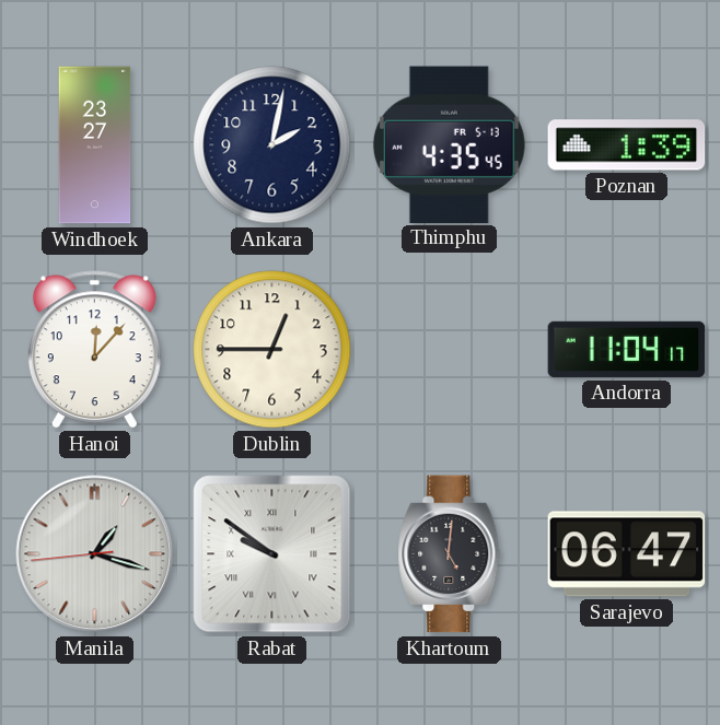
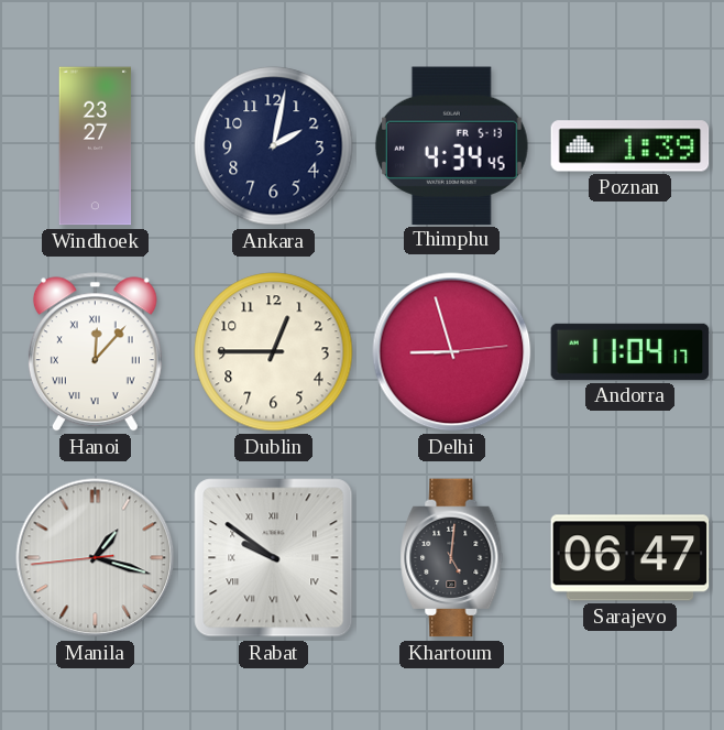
Thimphu: 4:35 -> 4:34
Hanoi numerals: Arabic -> Roman
Delhi: none -> 8:57
